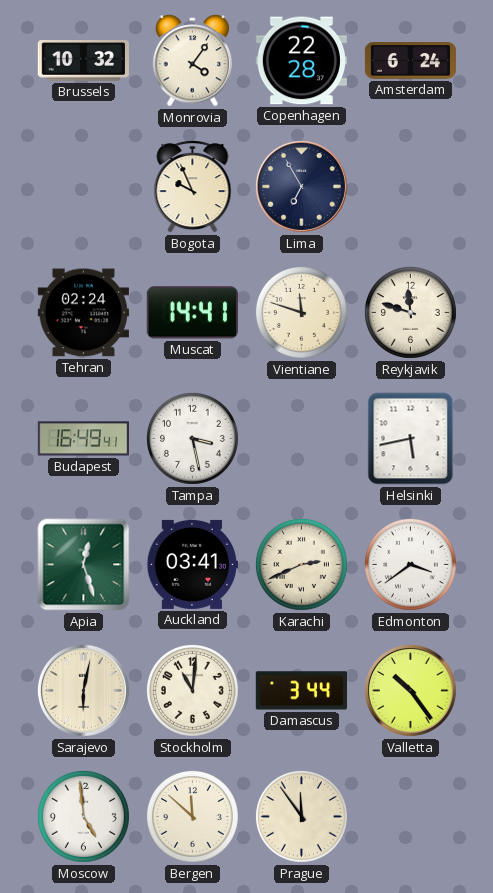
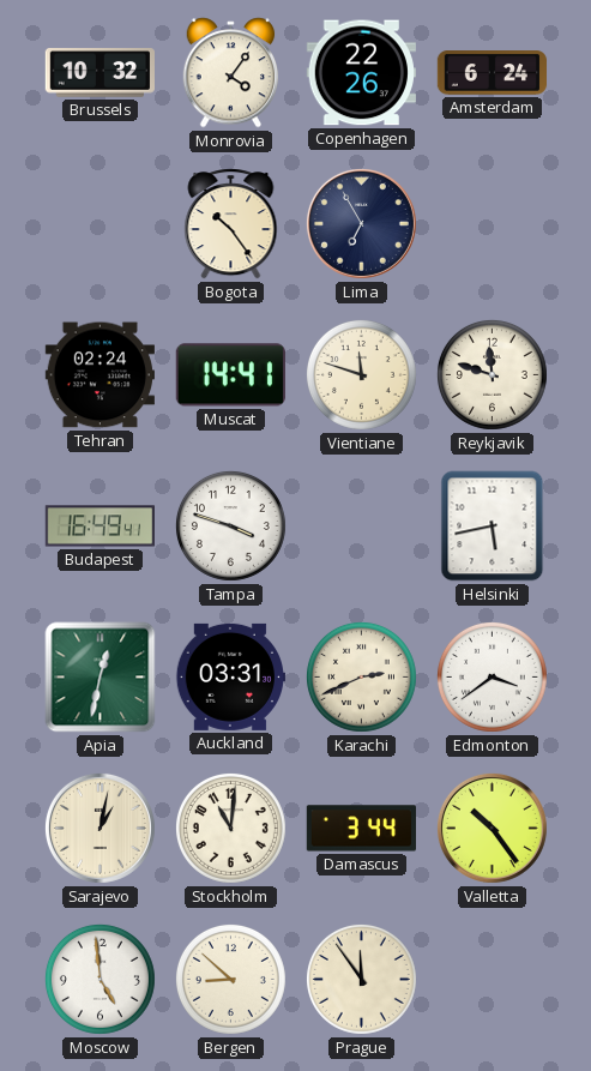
Copenhagen: 22:28 -> 22:26
Bogota: 9:56 -> 10:24
Tampa: 3:28 -> 3:48
Apia: 12:27 -> 12:32
Auckland: 03:41 -> 03:31
Sarajevo: 6:02 -> 1:02
Bergen: 11:52 -> 8:52
